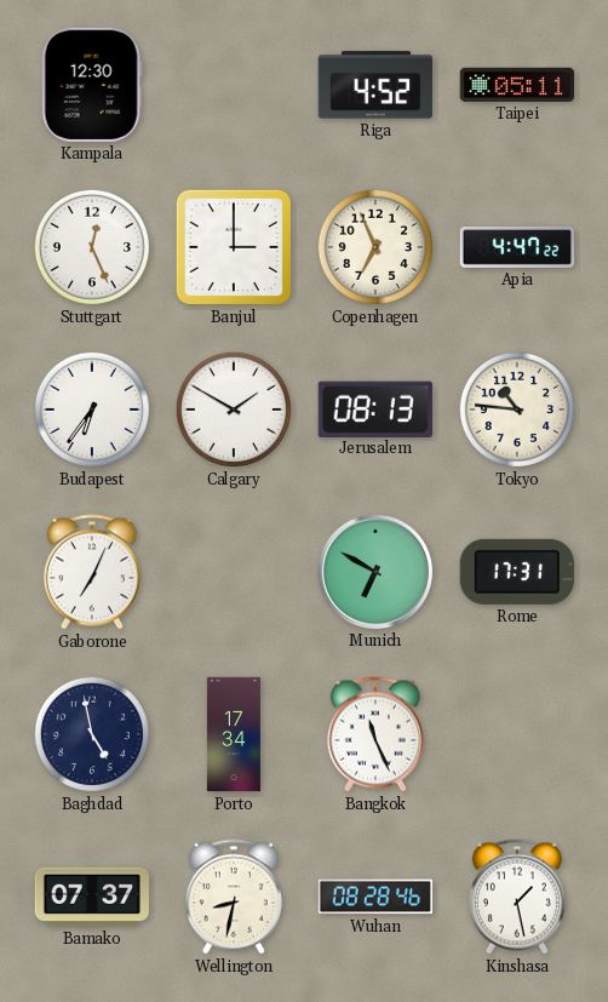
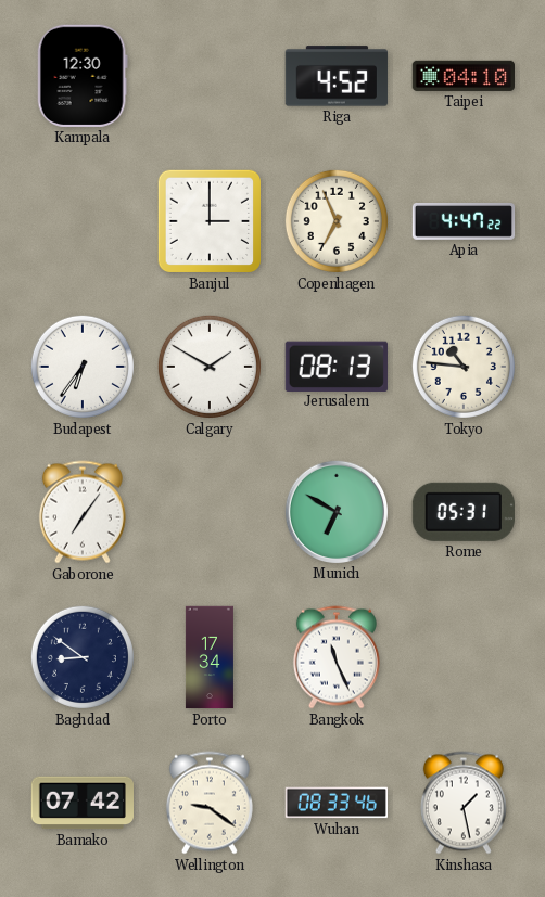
Taipei: 05:11 -> 04:10
Stuttgart: 12:26 -> none
Gaborone: 7:04 -> 7:06
Rome: 17:31 -> 05:31
Baghdad: 4:58 -> 8:51
Bamako: 07:37 -> 07:42
Wellington: 8:32 -> 9:21
Wuhan: 08:28 -> 08:33
